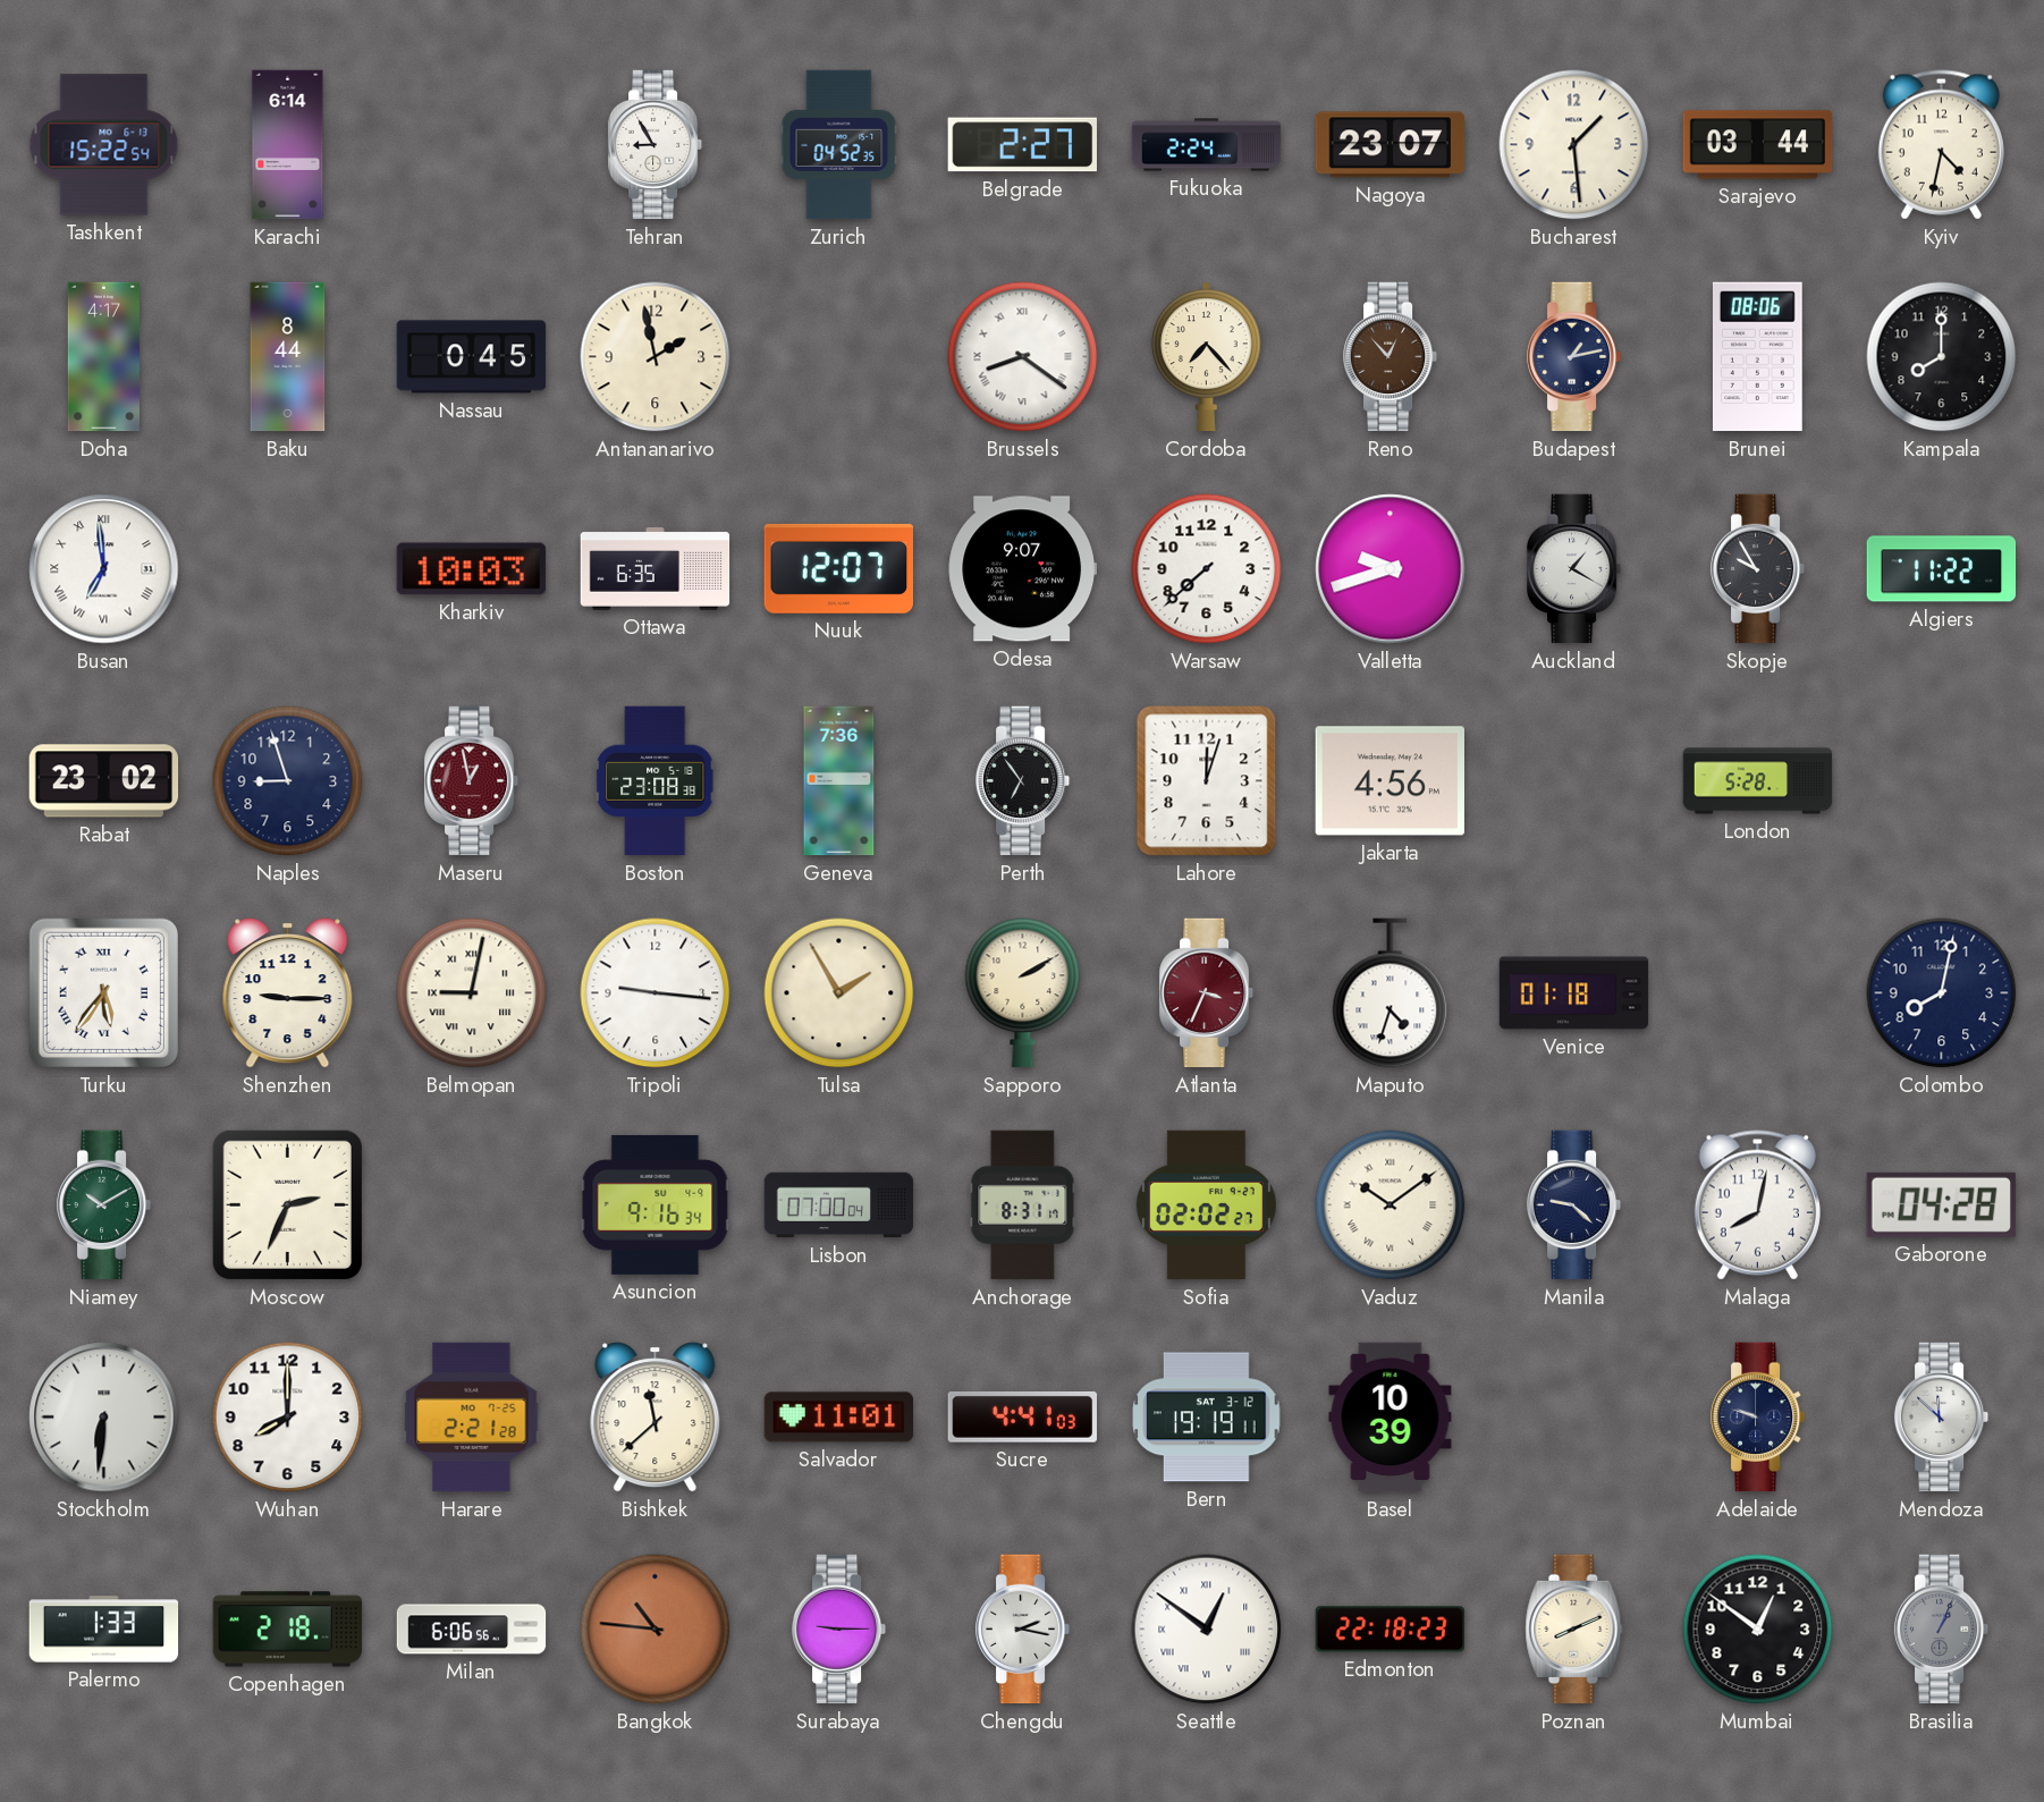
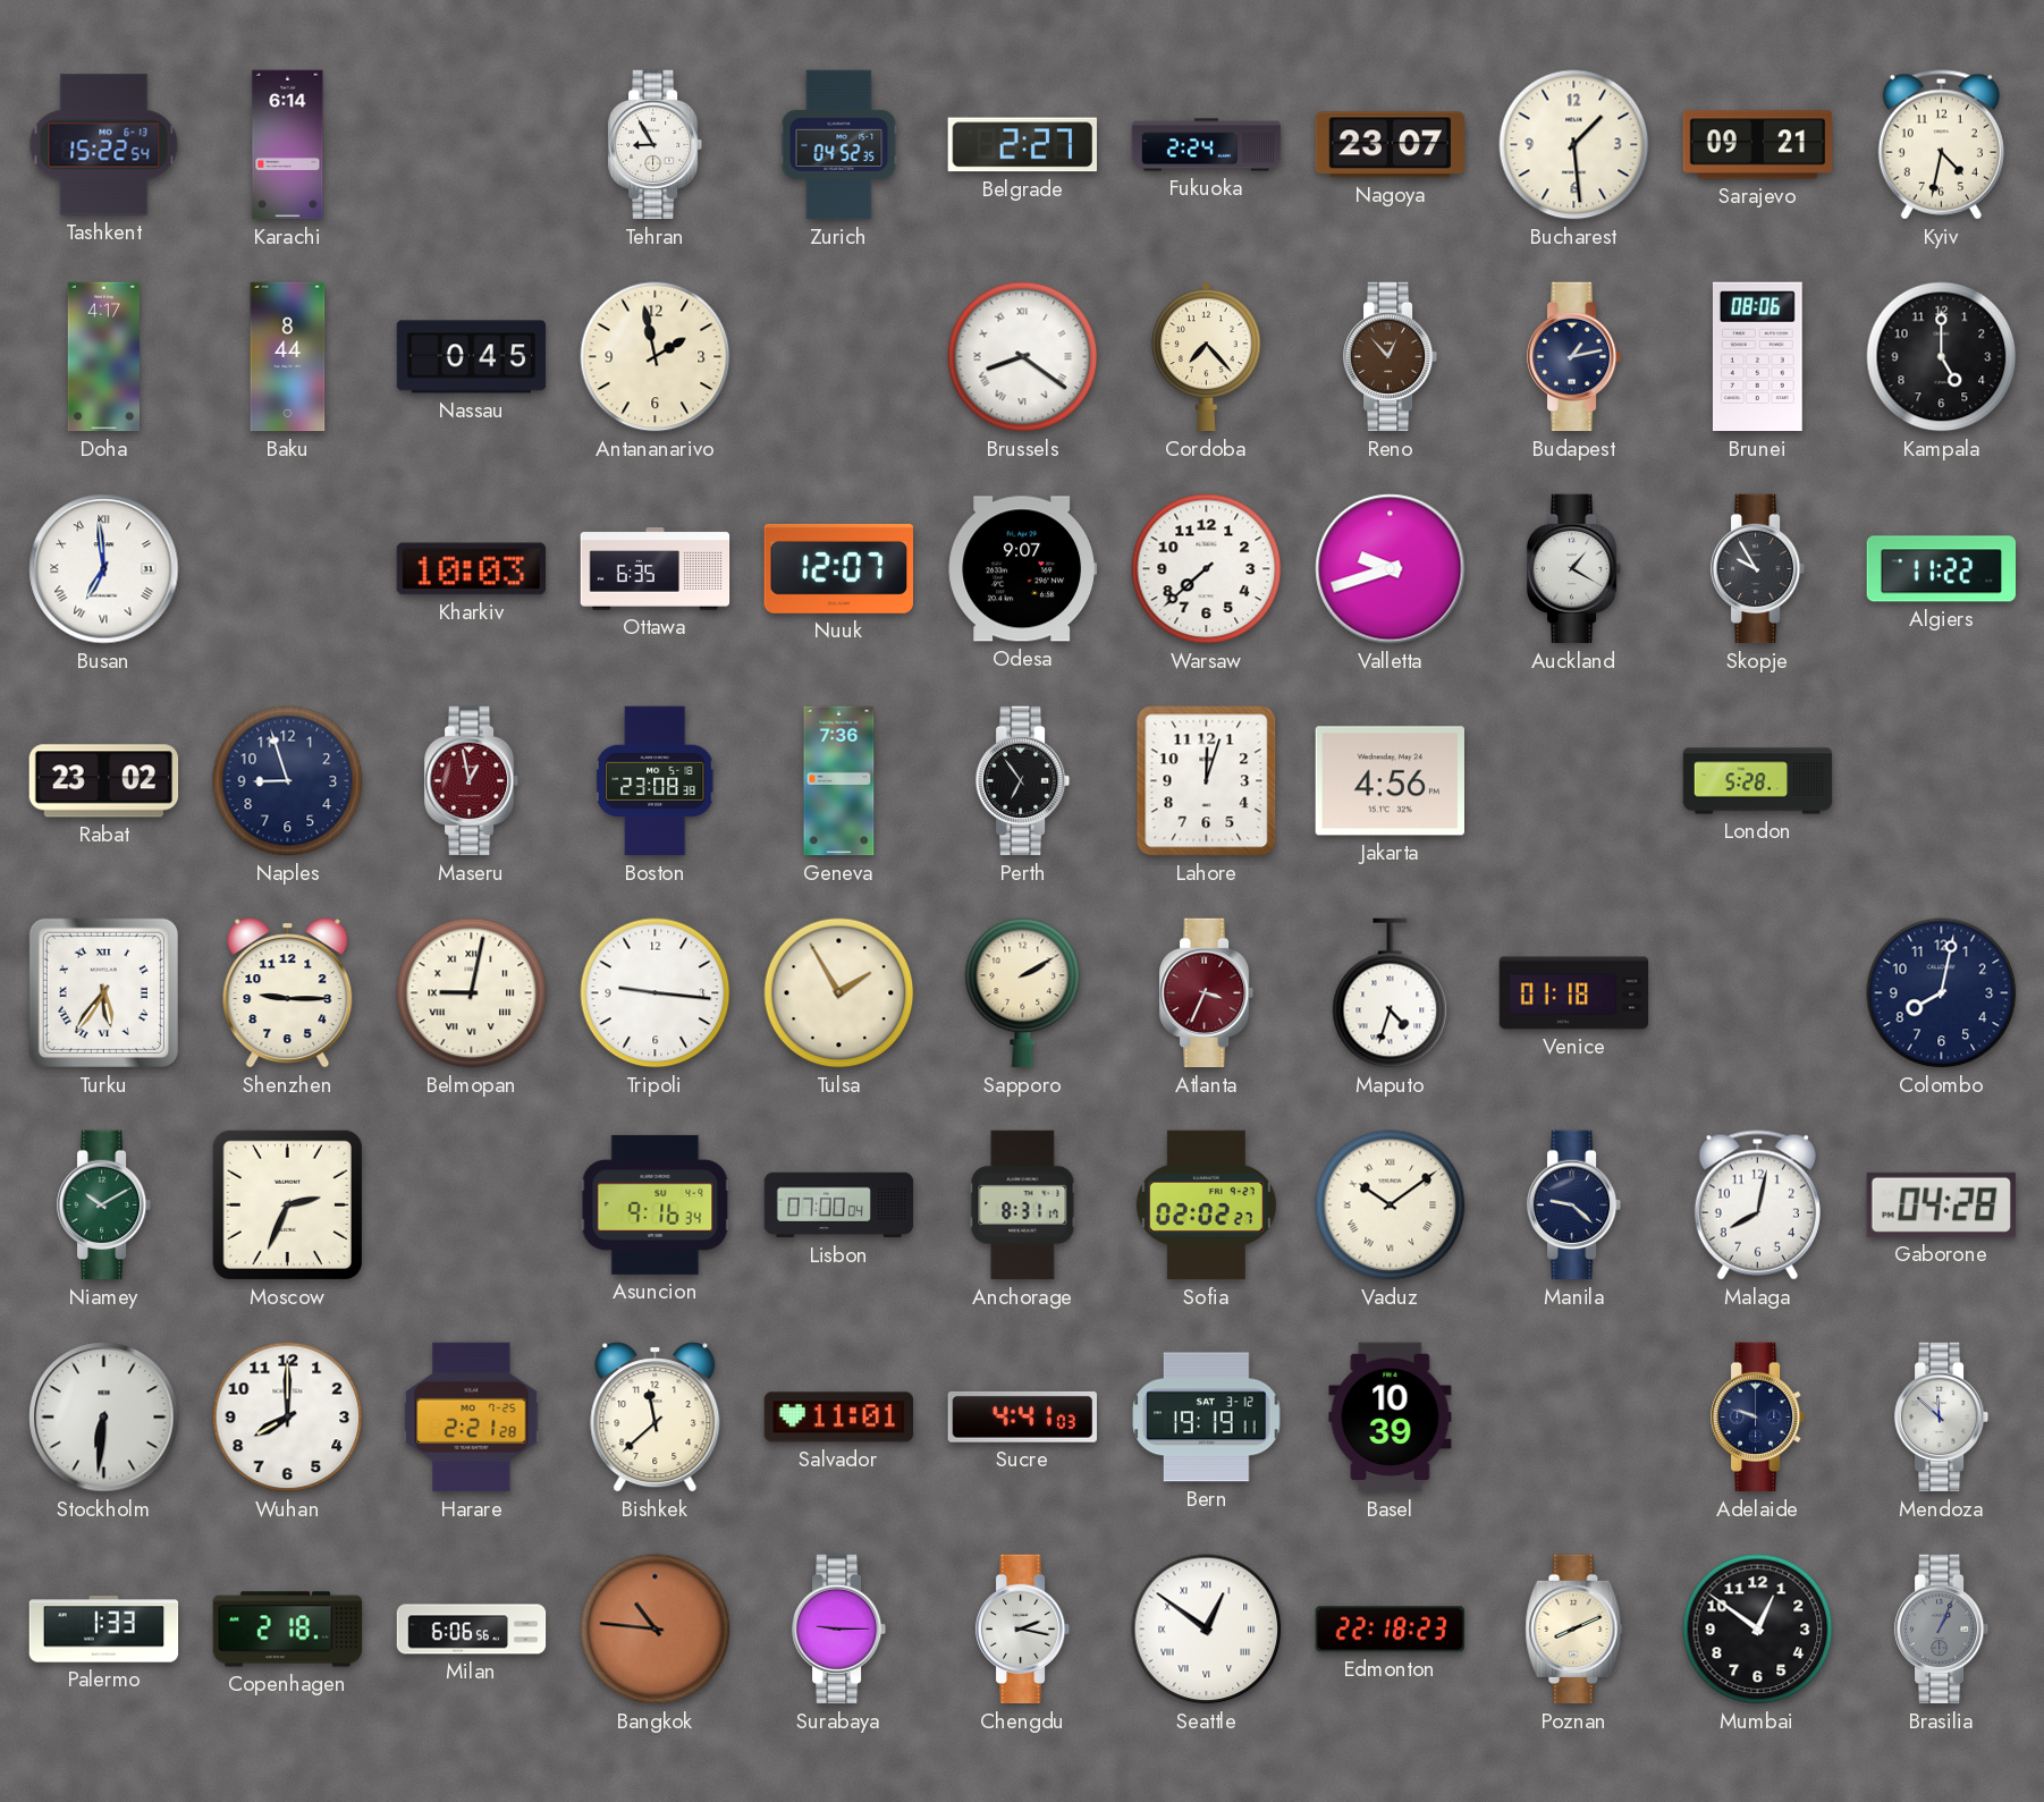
Sarajevo: 03:44 -> 09:21
Kampala: 8:00 -> 5:00
